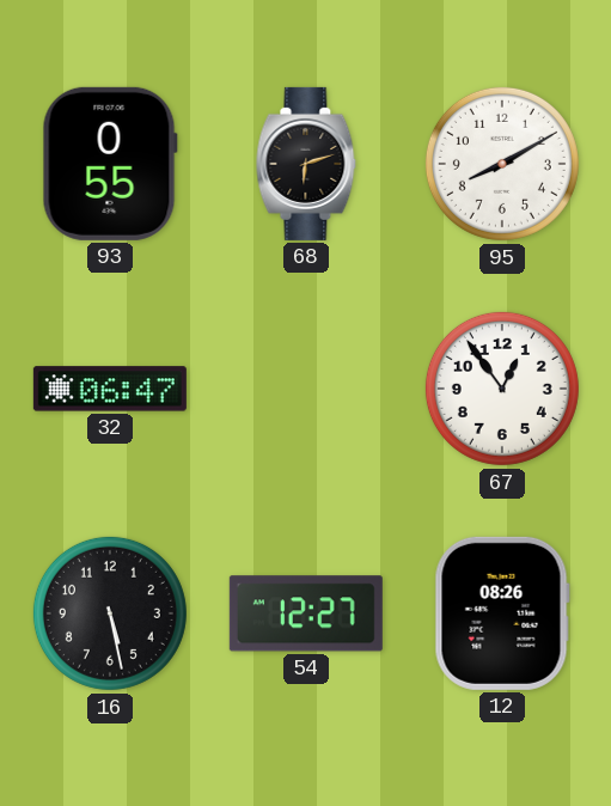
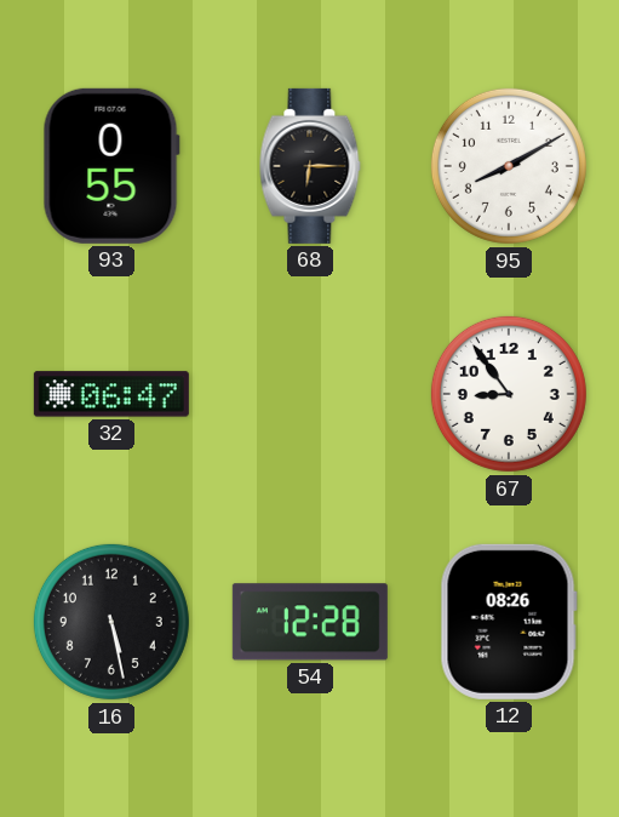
68: 6:12 -> 6:15
67: 12:54 -> 8:54
54: 12:27 -> 12:28
